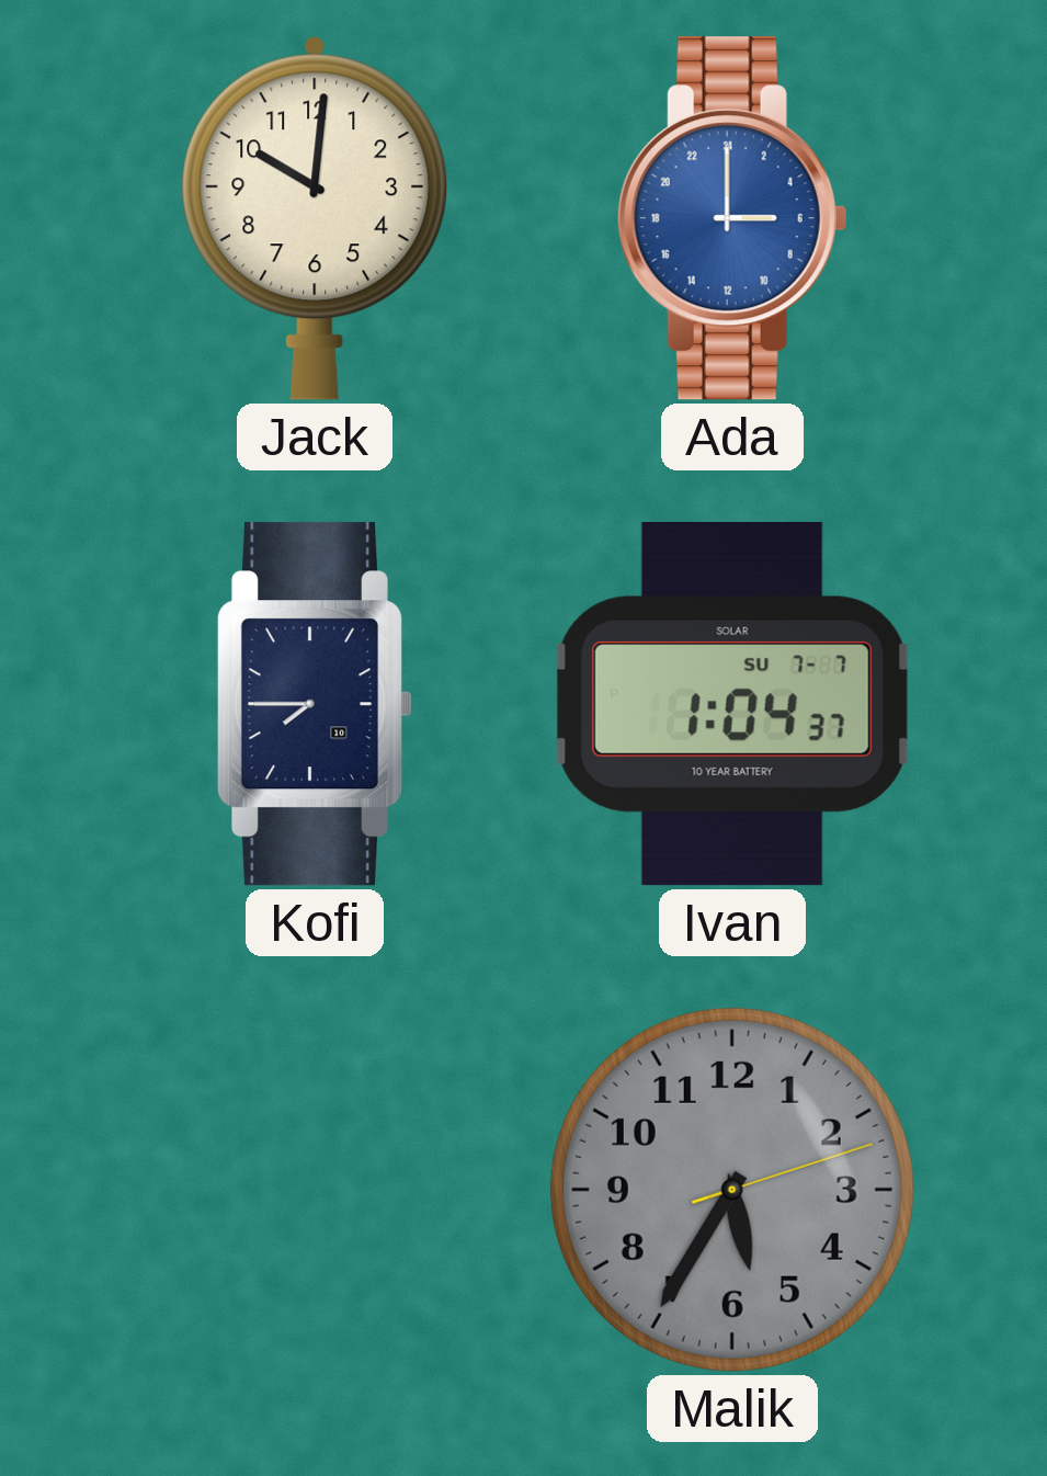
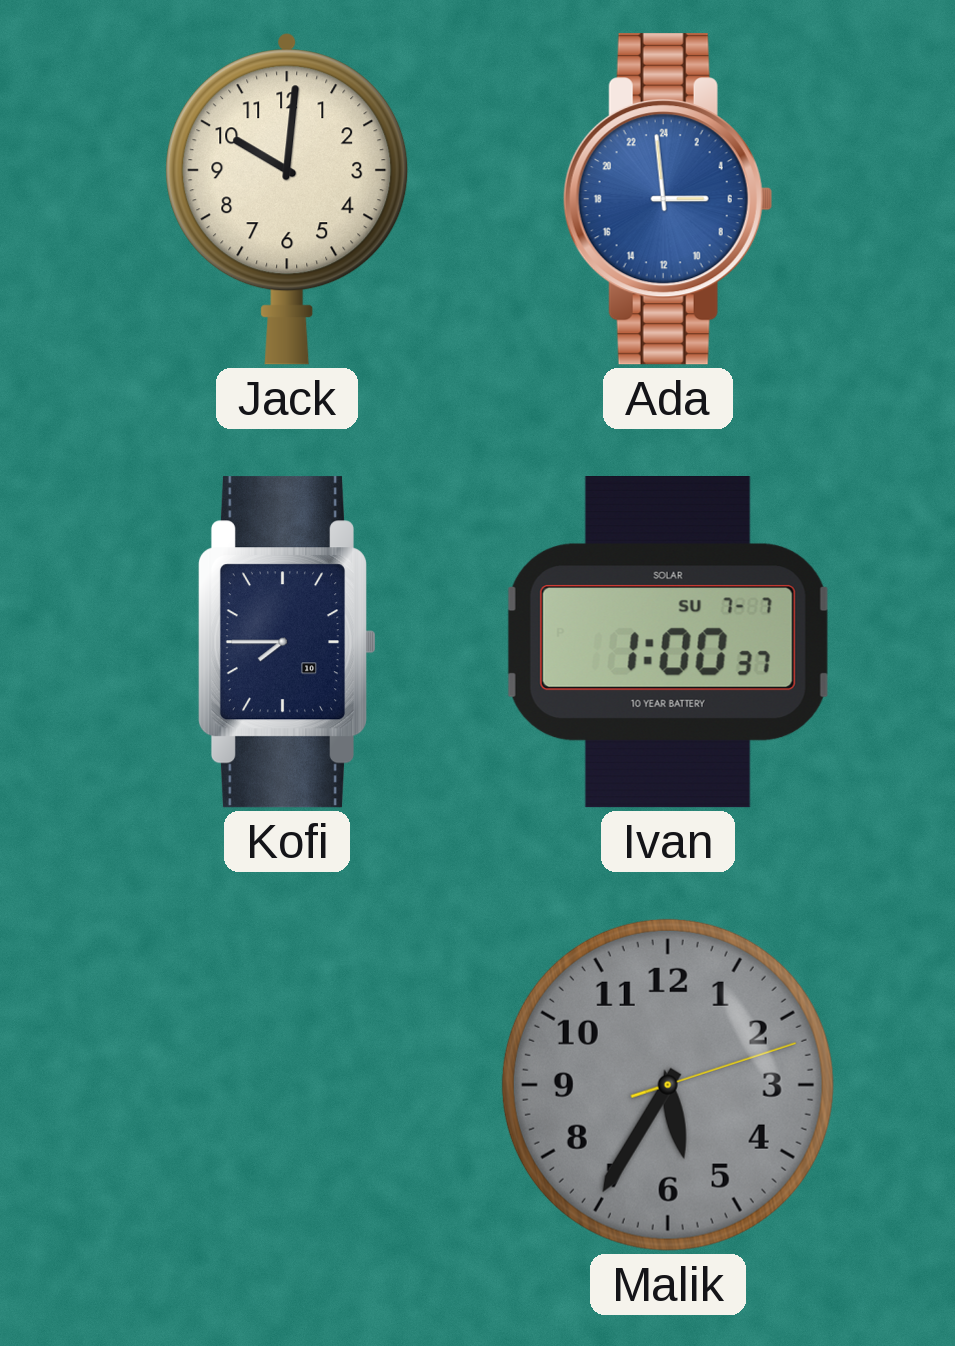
Ada: 6:00 -> 5:59
Ivan: 1:04 -> 1:00
